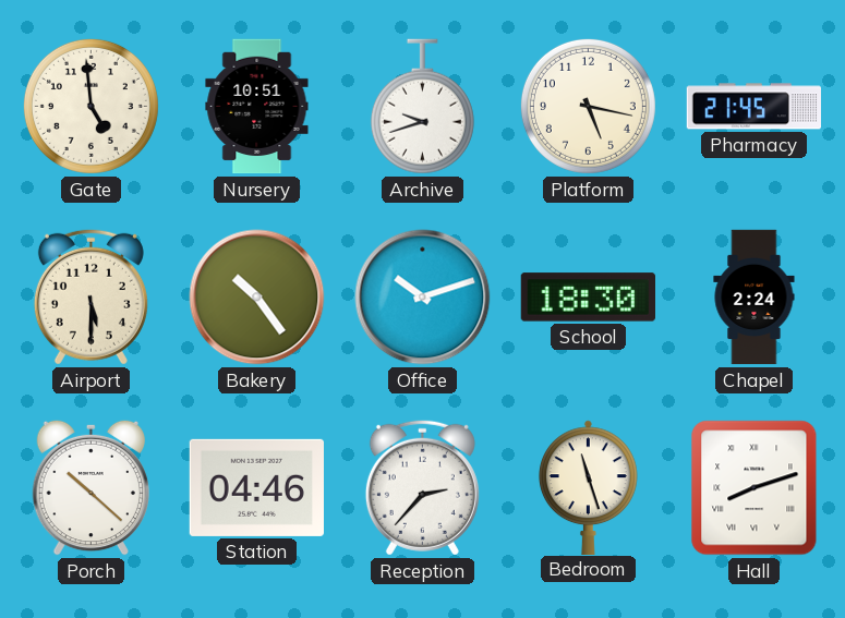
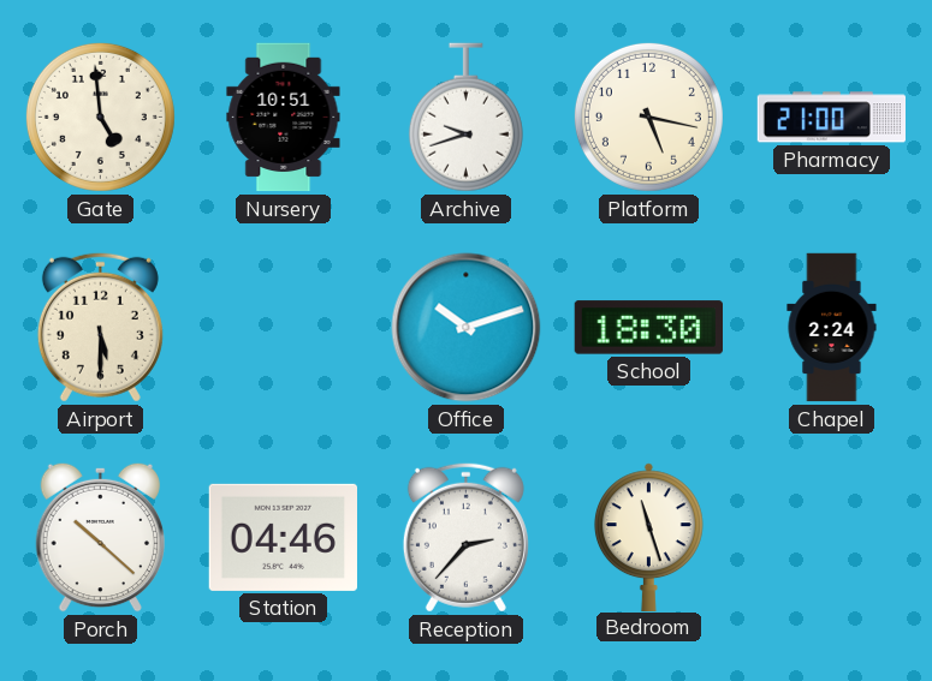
Pharmacy: 21:45 -> 21:00
Bakery: 10:24 -> none
Hall: 8:12 -> none
